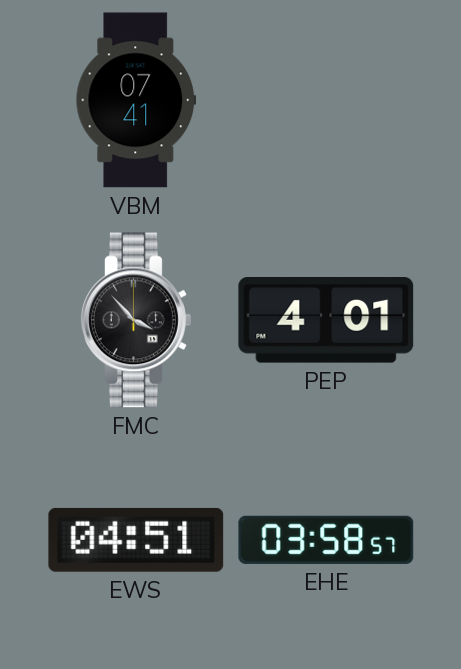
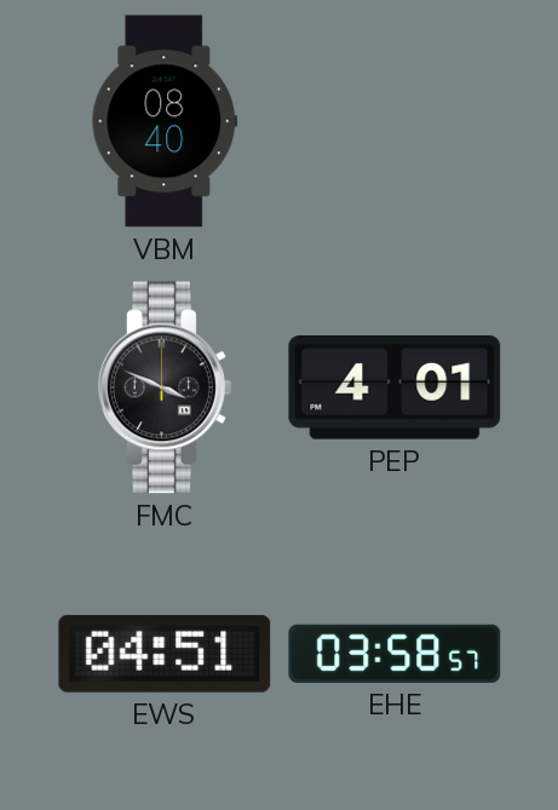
VBM: 07:41 -> 08:40
FMC: 3:53 -> 3:49
